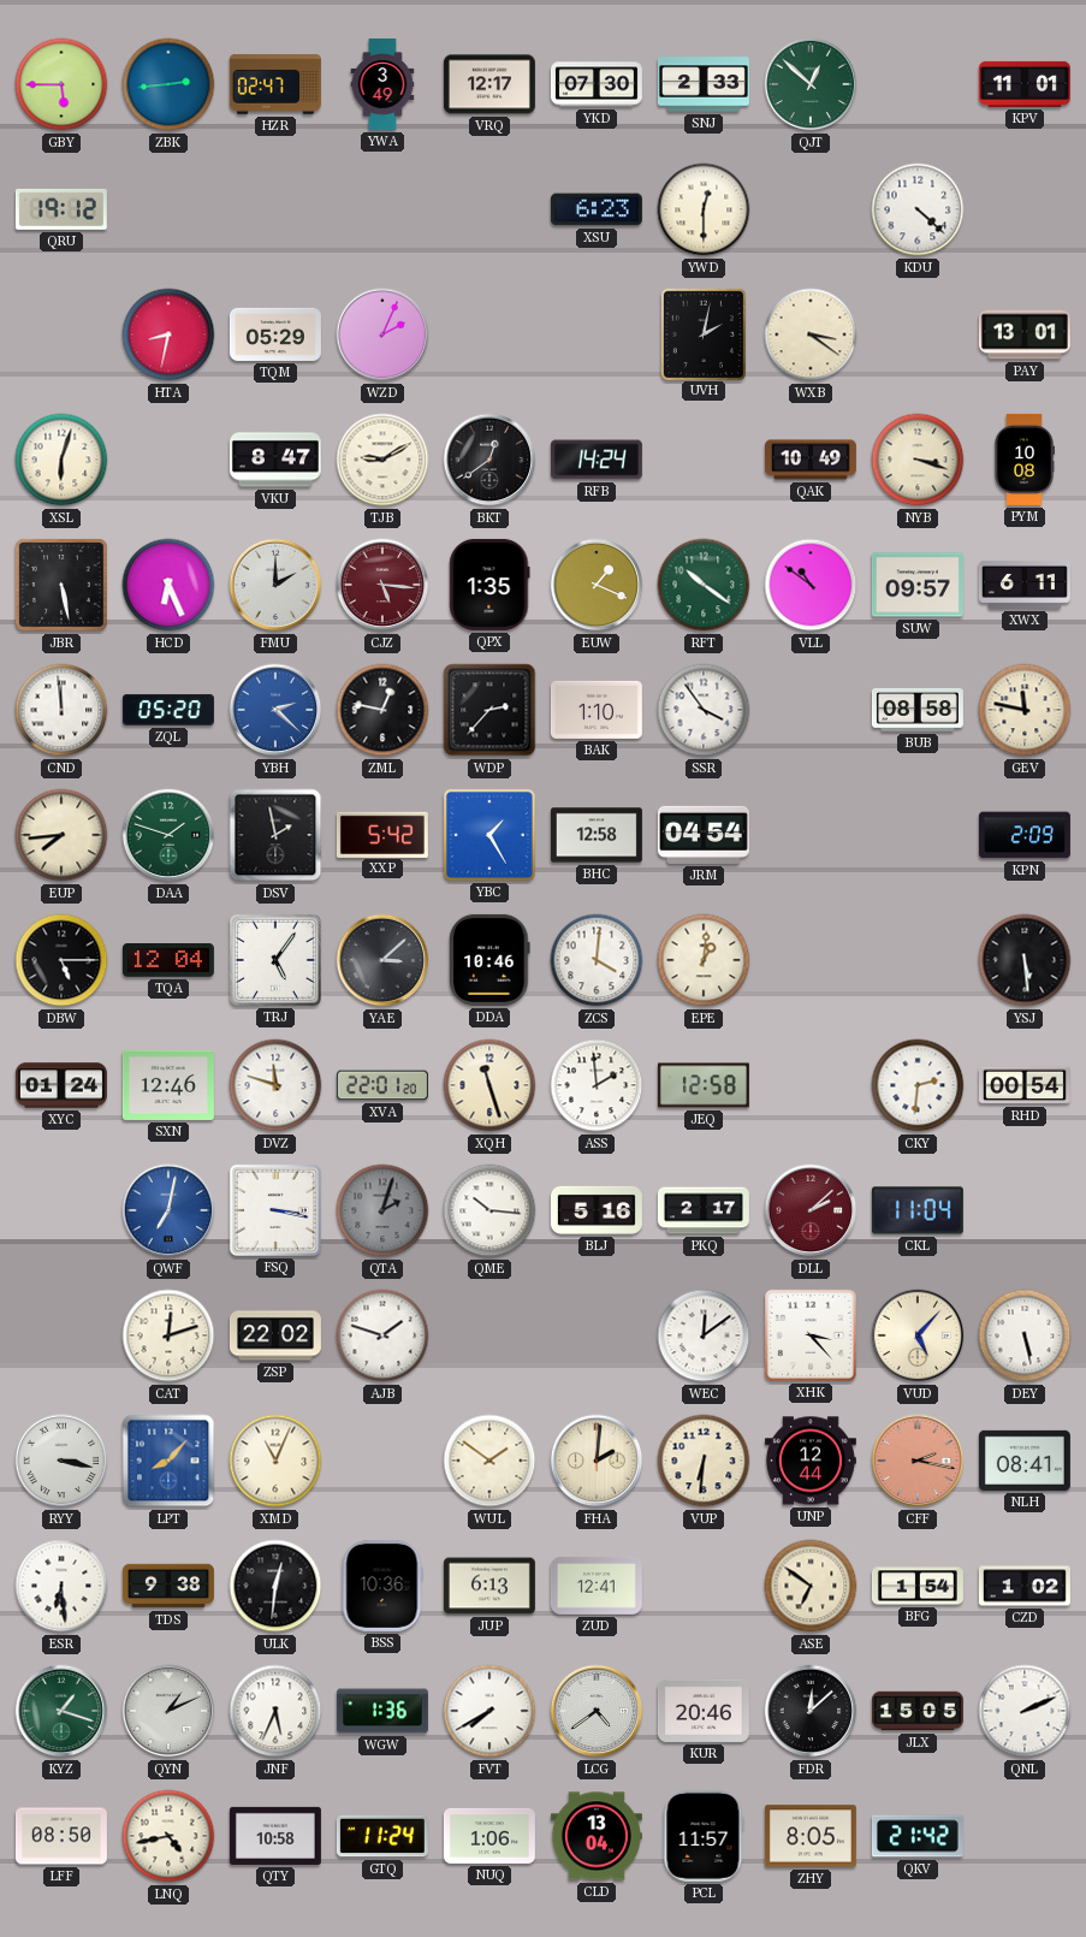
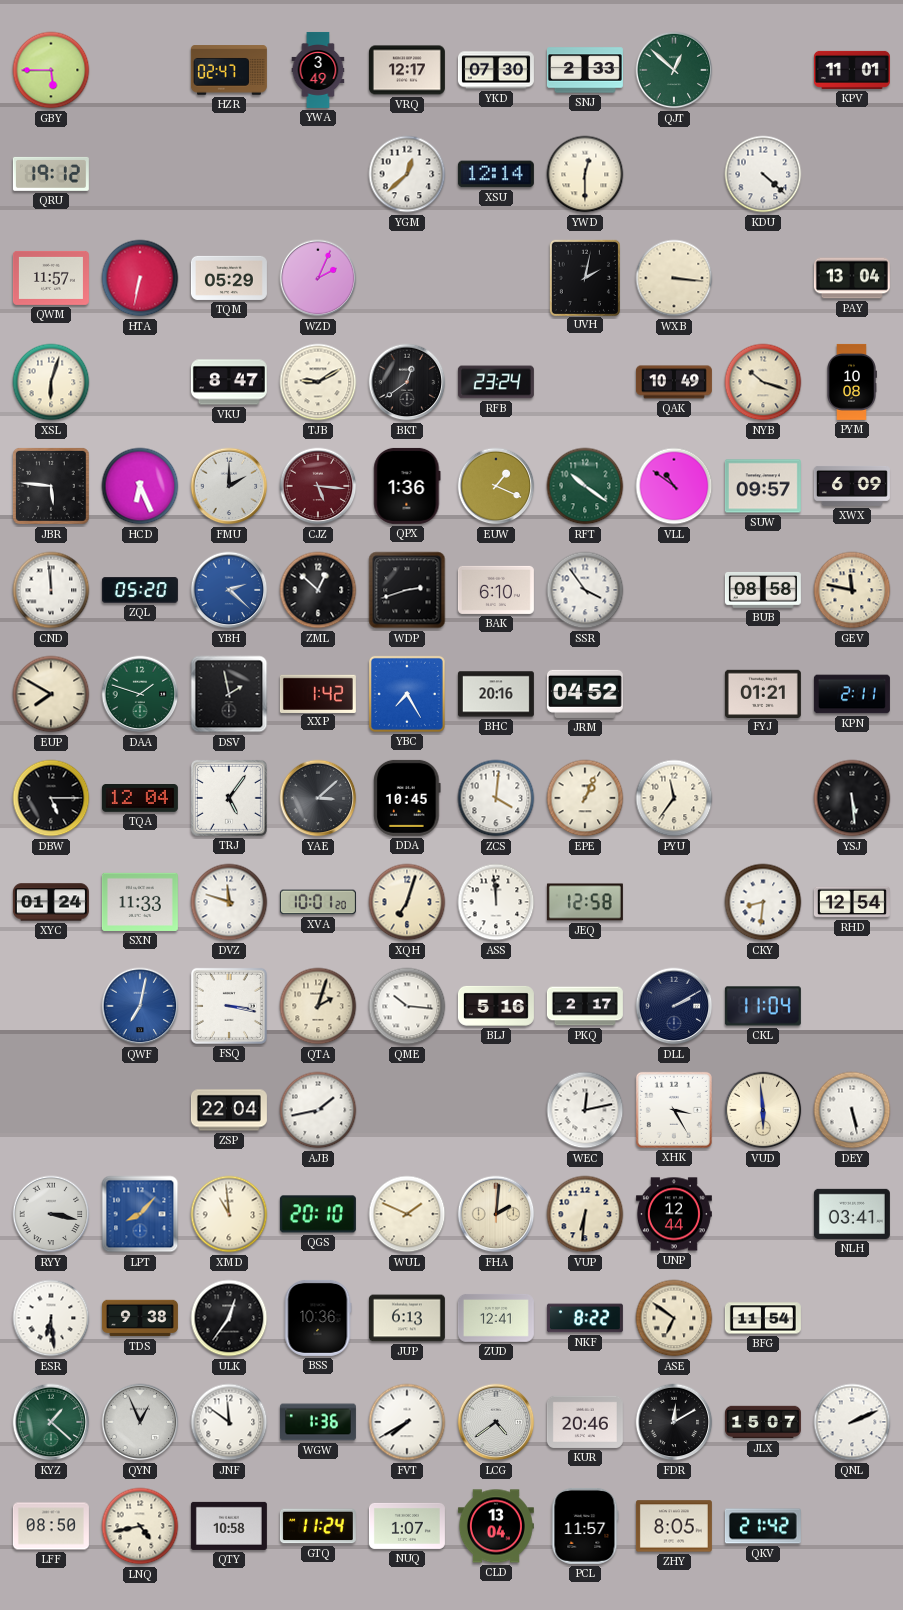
ZBK: 2:44 -> none
YGM: none -> 12:38
XSU: 6:23 -> 12:14
QWM: none -> 11:57
HTA: 8:32 -> 6:32
WXB: 3:21 -> 3:16
PAY: 13:01 -> 13:04
RFB: 14:24 -> 23:24
NYB: 3:18 -> 10:18
JBR: 5:28 -> 5:46
QPX: 1:35 -> 1:36
XWX: 6:11 -> 6:09
ZML: 12:47 -> 12:52
WDP: 2:37 -> 2:42
BAK: 1:10 -> 6:10
EUP: 7:44 -> 7:50
XXP: 5:42 -> 1:42
YBC: 1:25 -> 7:25
BHC: 12:58 -> 20:16
JRM: 04:54 -> 04:52
FYJ: none -> 01:21
KPN: 2:09 -> 2:11
DDA: 10:46 -> 10:45
EPE: 1:01 -> 1:04
PYU: none -> 11:36
SXN: 12:46 -> 11:33
XVA: 22:01 -> 10:01
XQH: 11:27 -> 7:03
ASS: 1:59 -> 11:59
CKY: 2:31 -> 8:31
RHD: 00:54 -> 12:54
QTA dial: grey -> cream
DLL: 2:08 -> 2:10
DLL dial: burgundy -> navy
CAT: 12:12 -> none
ZSP: 22:02 -> 22:04
AJB: 1:48 -> 1:43
WEC: 12:09 -> 12:13
XHK: 3:23 -> 3:25
VUD: 5:07 -> 5:59
XMD: 11:04 -> 10:59
QGS: none -> 20:10
WUL: 1:51 -> 1:49
CFF: 2:17 -> none
NLH: 08:41 -> 03:41
ULK: 12:31 -> 12:36
NKF: none -> 8:22
BFG: 1:54 -> 11:54
CZD: 1:02 -> none
KYZ: 1:18 -> 1:22
QYN: 1:11 -> 12:56
JNF: 5:34 -> 11:51
FDR: 12:08 -> 12:10
JLX: 15:05 -> 15:07
NUQ: 1:06 -> 1:07
